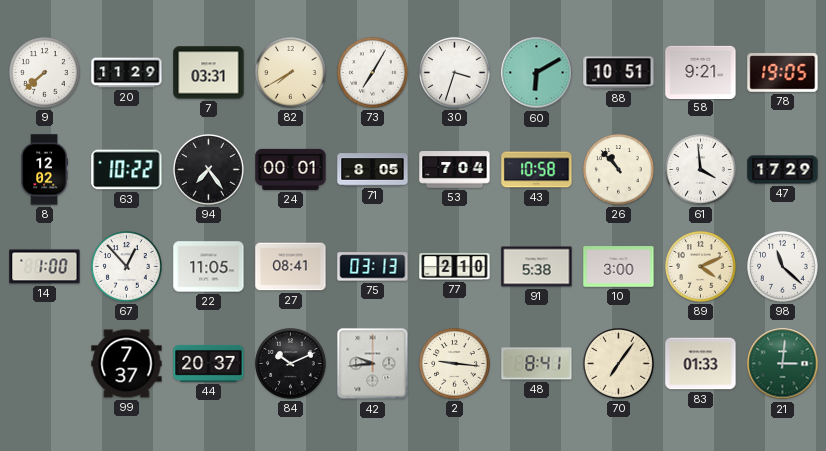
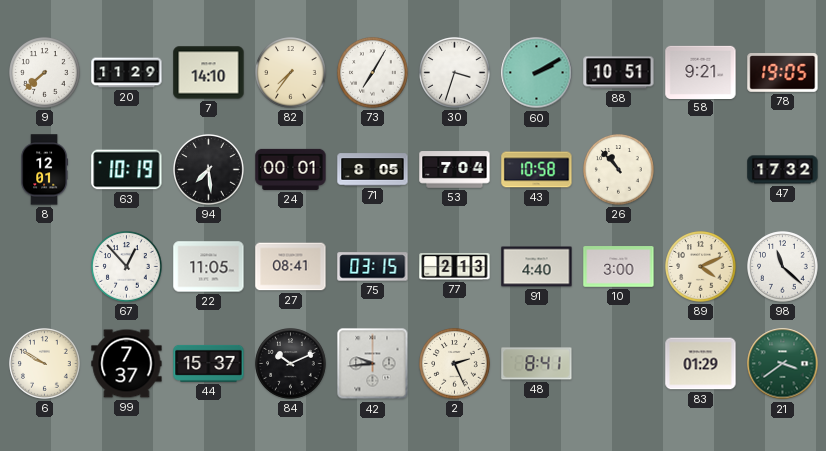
7: 03:31 -> 14:10
82: 7:40 -> 7:36
60: 6:10 -> 2:10
8: 12:02 -> 12:01
63: 10:22 -> 10:19
94: 7:24 -> 7:29
61: 3:59 -> none
47: 17:29 -> 17:32
14: 1:00 -> none
75: 03:13 -> 03:15
77: 2:10 -> 2:13
91: 5:38 -> 4:40
6: none -> 9:50
44: 20:37 -> 15:37
2: 9:16 -> 2:26
70: 7:06 -> none
83: 01:33 -> 01:29
21: 3:01 -> 3:39
